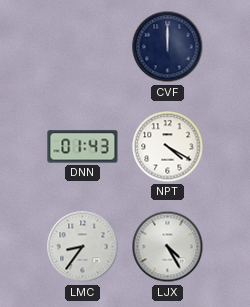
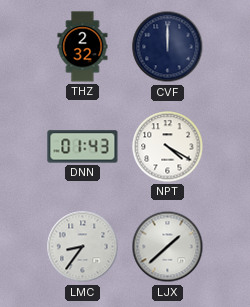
THZ: none -> 2:32
LJX: 4:25 -> 1:38
